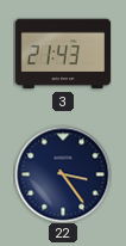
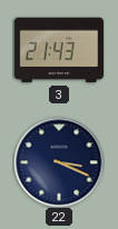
22: 3:24 -> 3:19
